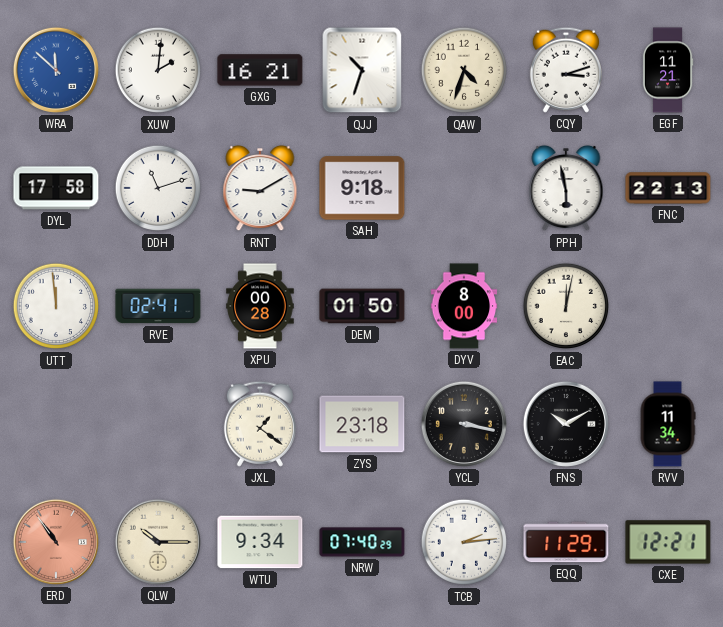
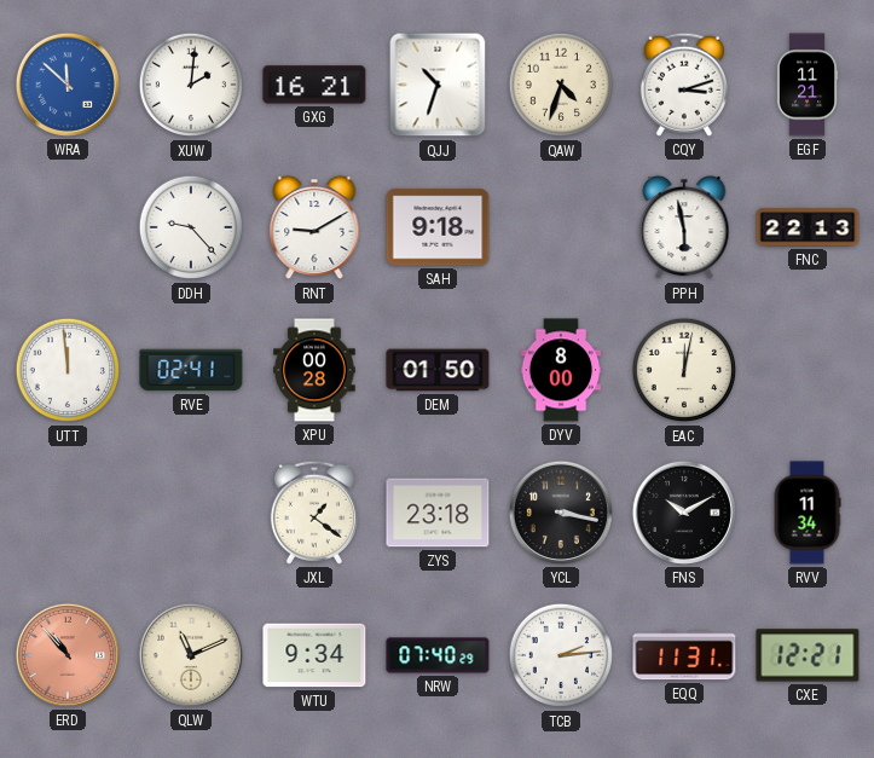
DYL: 17:58 -> none
DDH: 11:12 -> 9:23
ERD: 10:54 -> 10:53
QLW: 10:15 -> 11:11
EQQ: 11:29 -> 11:31
